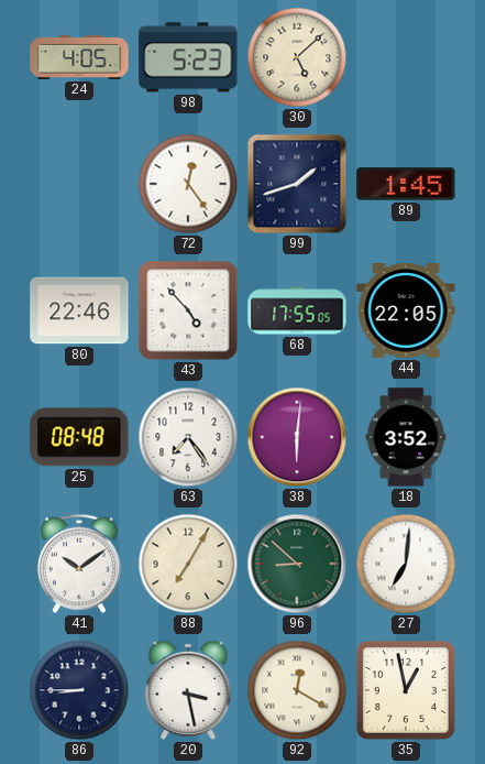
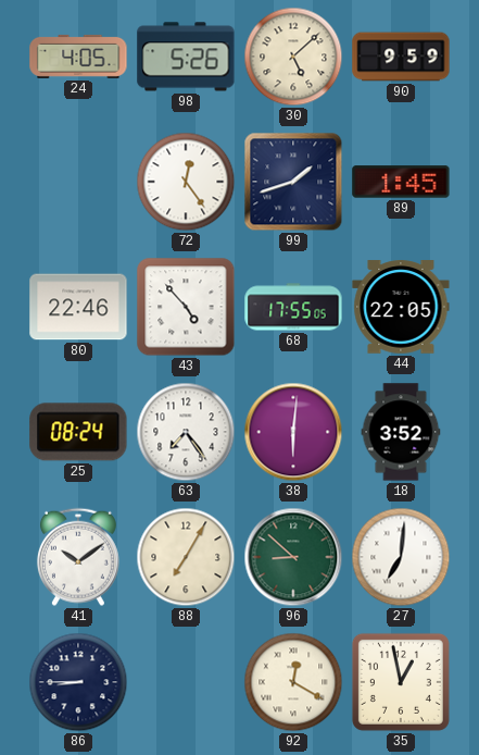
98: 5:23 -> 5:26
90: none -> 9:59
25: 08:48 -> 08:24
20: 3:28 -> none
